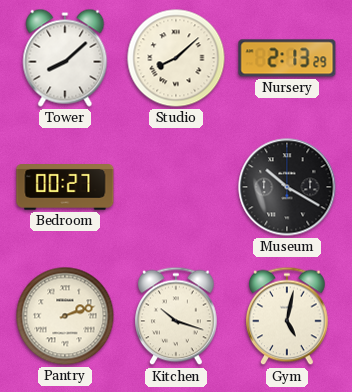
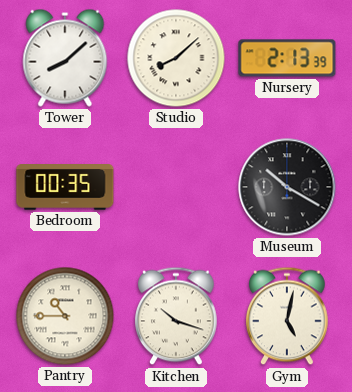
Nursery: 2:13:29 -> 2:13:39
Bedroom: 00:27 -> 00:35
Pantry: 2:12 -> 10:45
